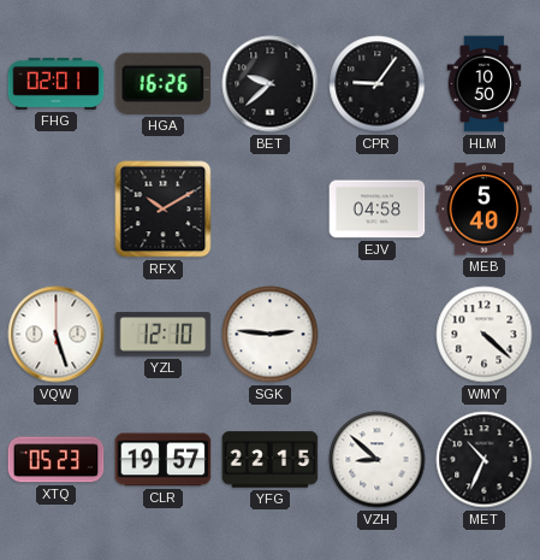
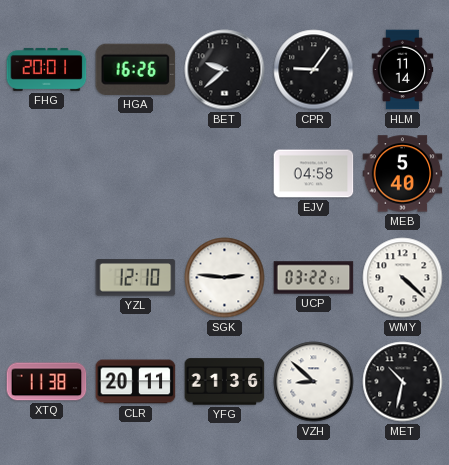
FHG: 02:01 -> 20:01
HLM: 10:50 -> 11:14
RFX: 10:10 -> none
VQW: 5:27 -> none
UCP: none -> 03:22
XTQ: 05:23 -> 11:38
CLR: 19:57 -> 20:11
YFG: 22:15 -> 21:36
MET: 10:34 -> 10:32
